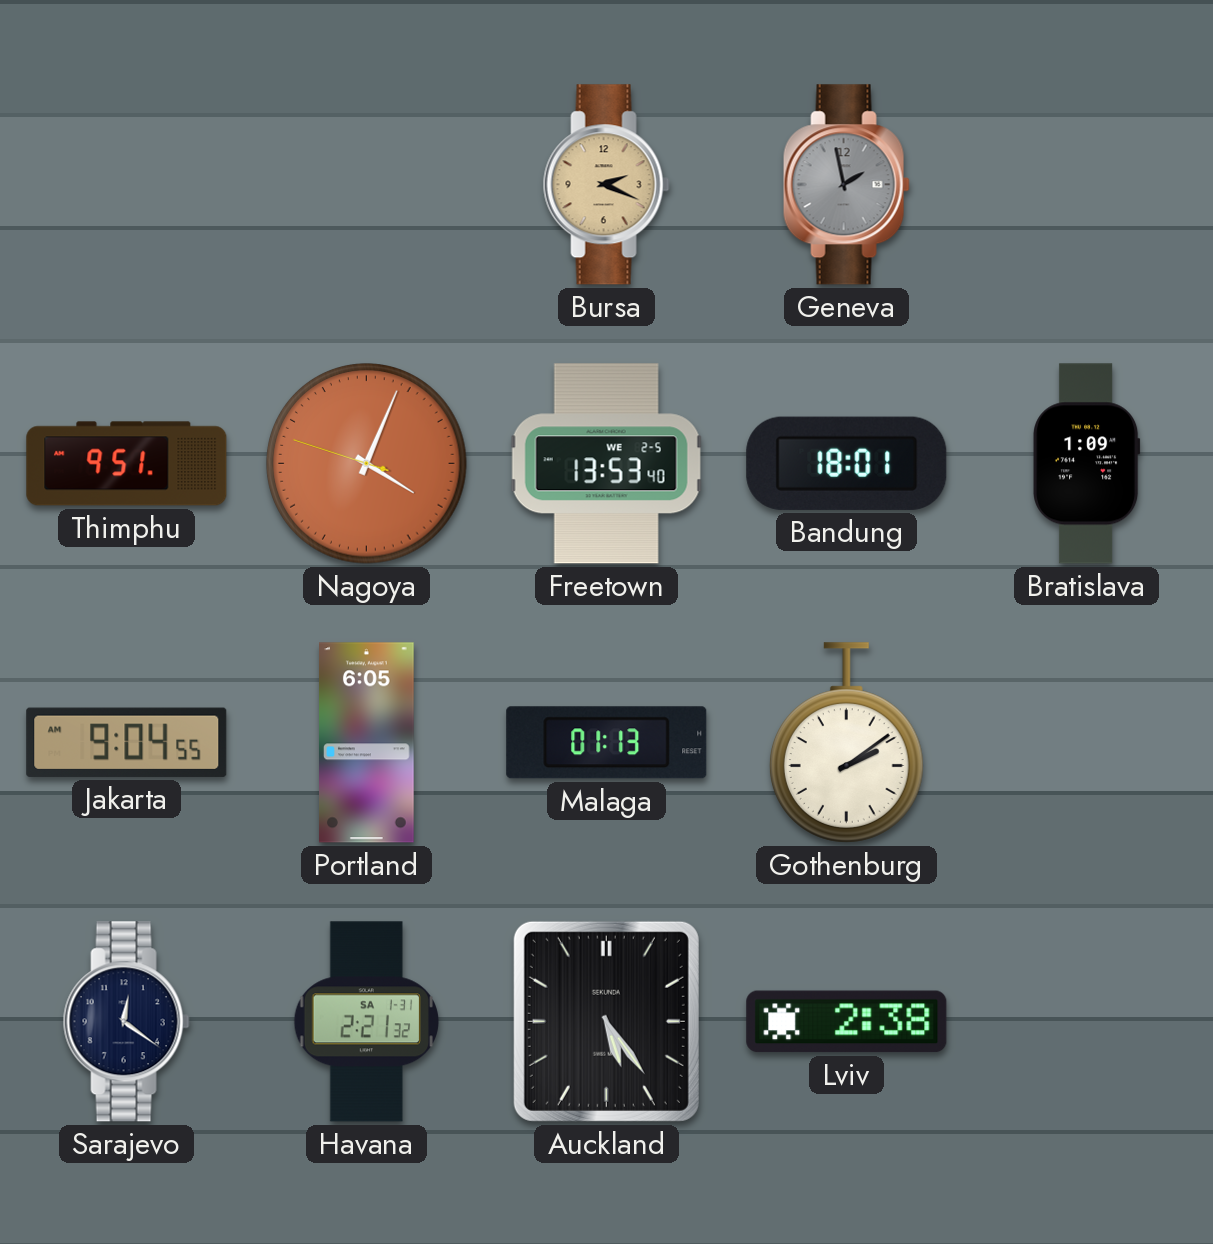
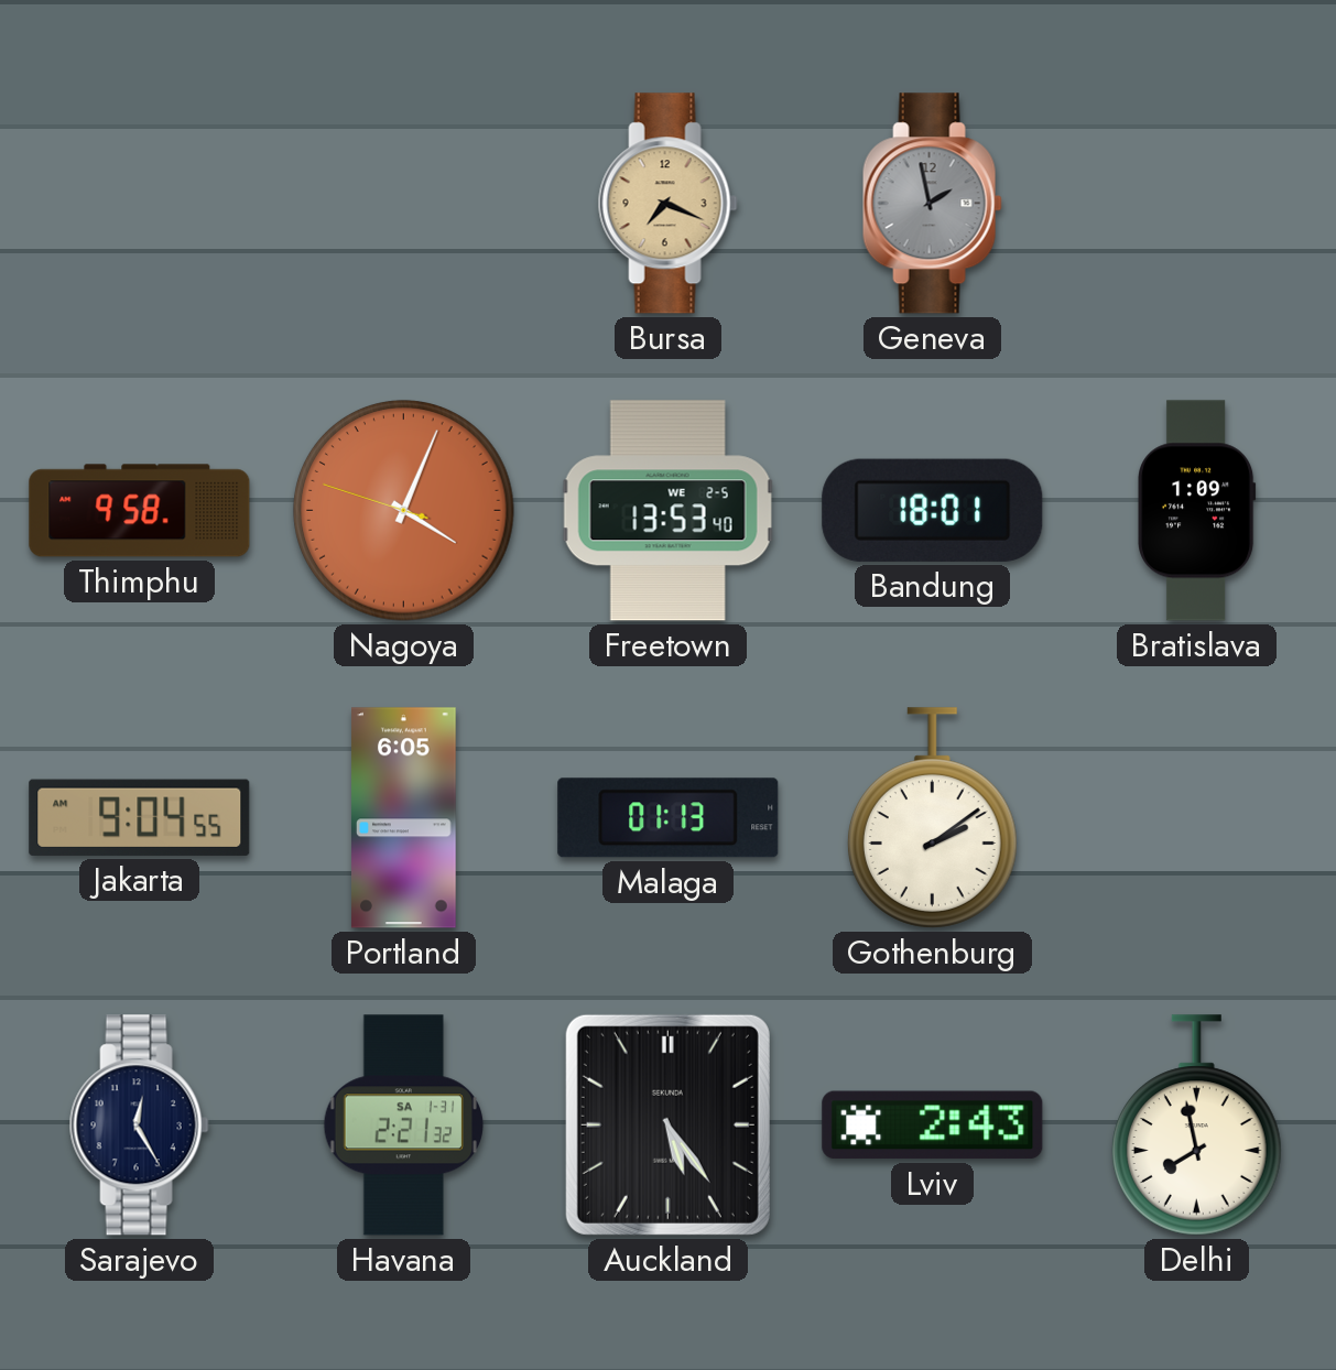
Bursa: 2:19 -> 7:19
Thimphu: 9:51 -> 9:58
Sarajevo: 12:21 -> 12:25
Lviv: 2:38 -> 2:43
Delhi: none -> 7:58
